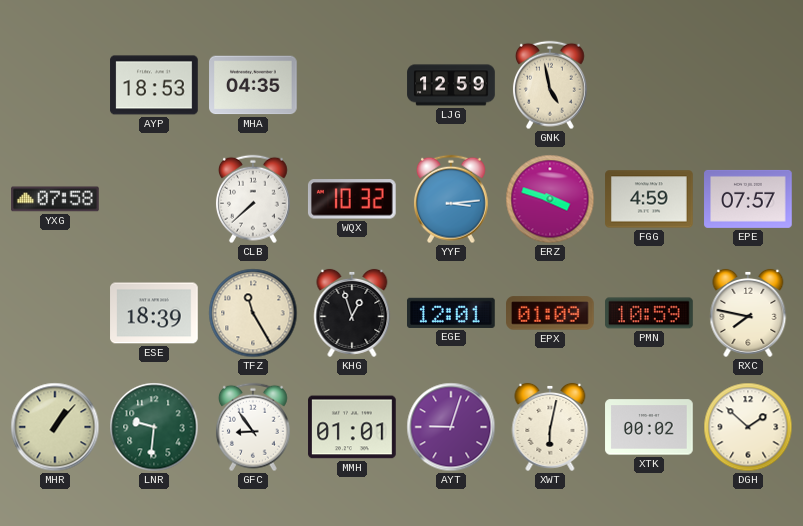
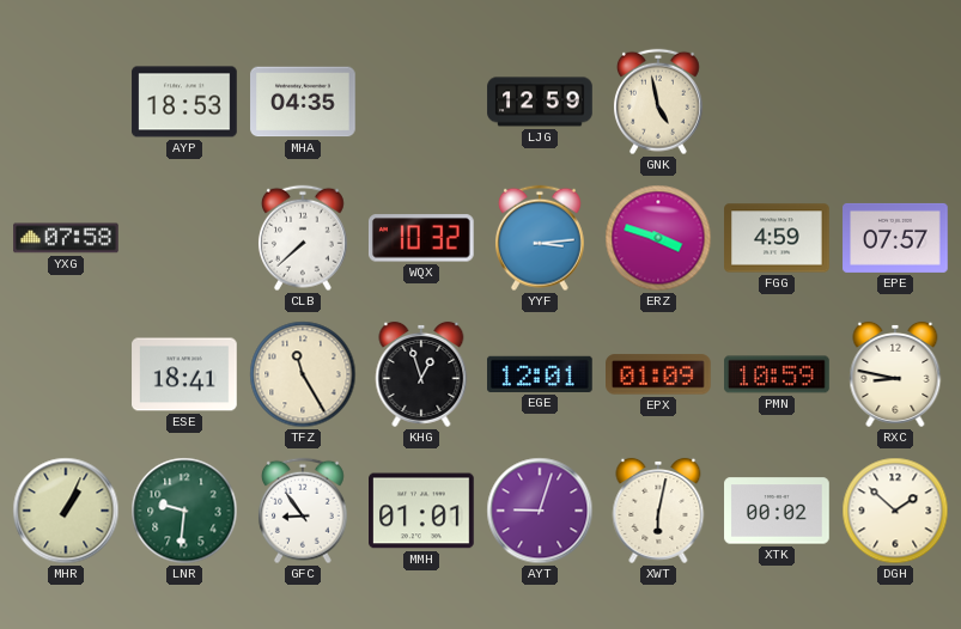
ESE: 18:39 -> 18:41
RXC: 7:47 -> 8:47
MHR: 1:07 -> 1:04
